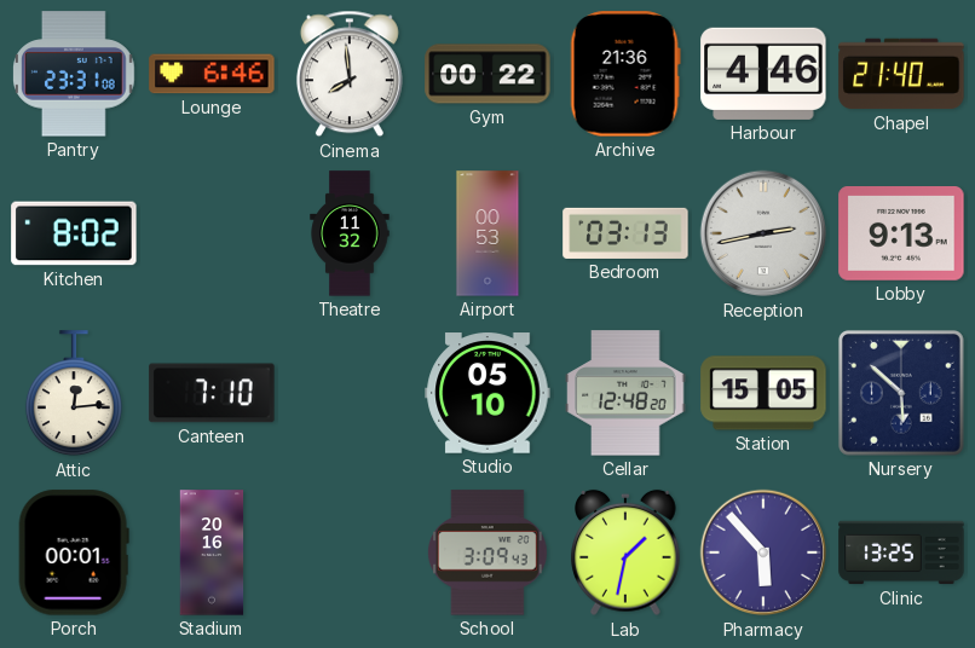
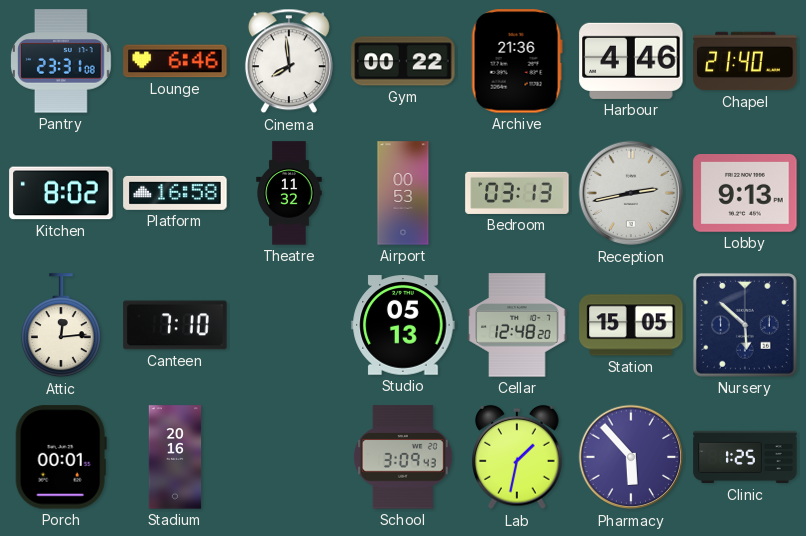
Platform: none -> 16:58
Studio: 05:10 -> 05:13
Clinic: 13:25 -> 1:25
